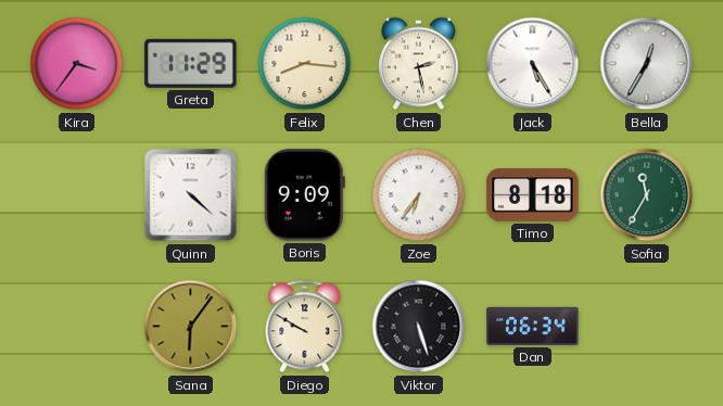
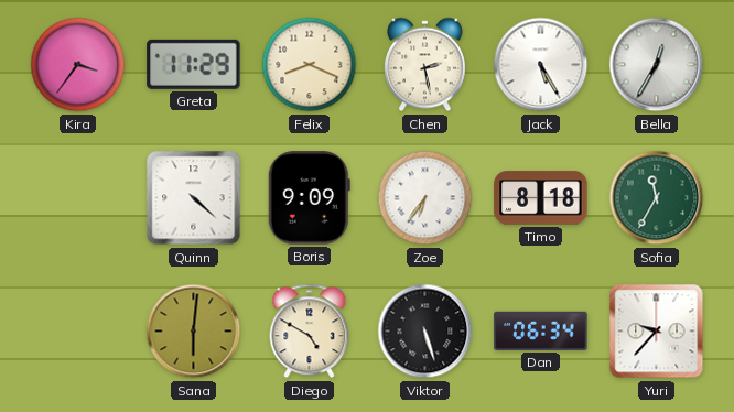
Felix: 8:16 -> 8:19
Sana: 6:06 -> 6:01
Diego: 9:50 -> 4:50
Yuri: none -> 9:37
